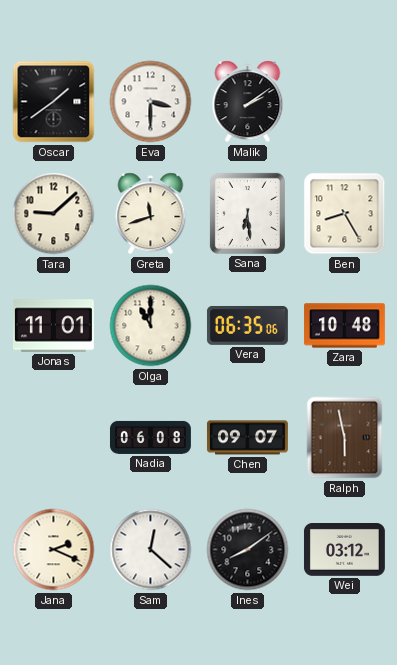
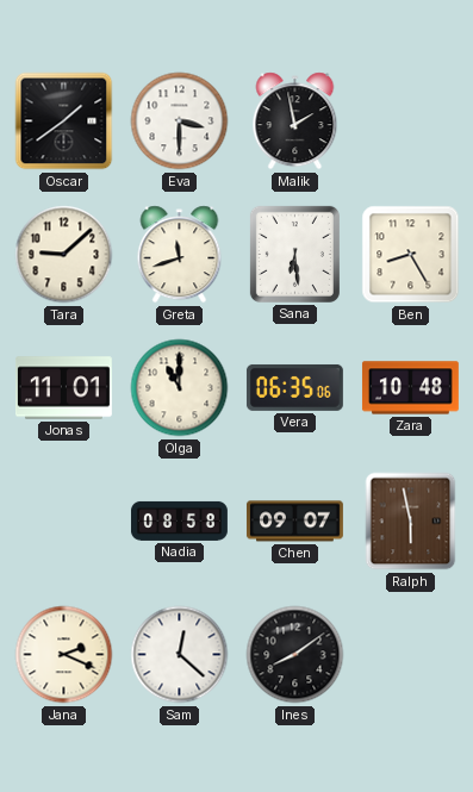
Malik: 2:09 -> 1:58
Nadia: 06:08 -> 08:58
Wei: 03:12 -> none
